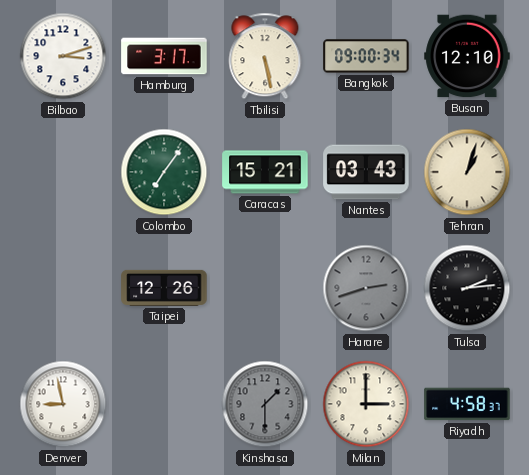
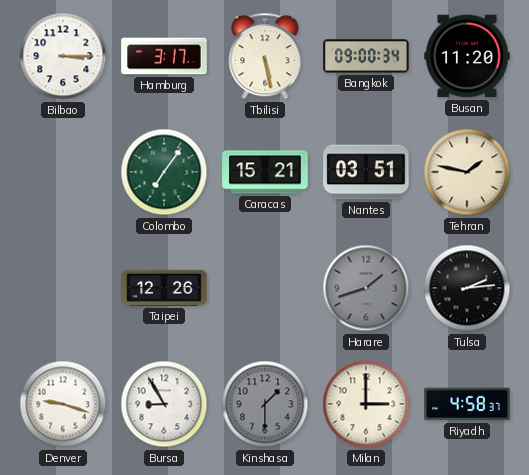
Bilbao: 3:12 -> 3:15
Busan: 12:10 -> 11:20
Nantes: 03:43 -> 03:51
Tehran: 1:03 -> 1:47
Harare: 2:42 -> 1:42
Denver: 8:58 -> 9:18
Bursa: none -> 8:55
